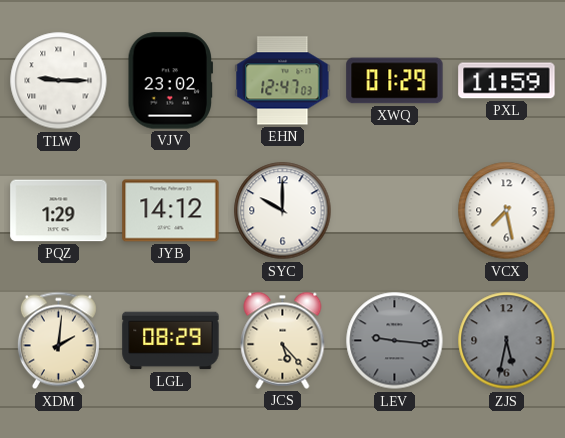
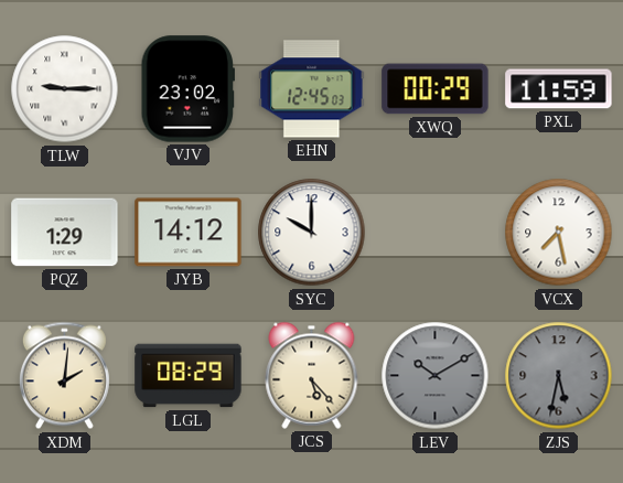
EHN: 12:47 -> 12:45
XWQ: 01:29 -> 00:29
LEV: 9:16 -> 10:10
